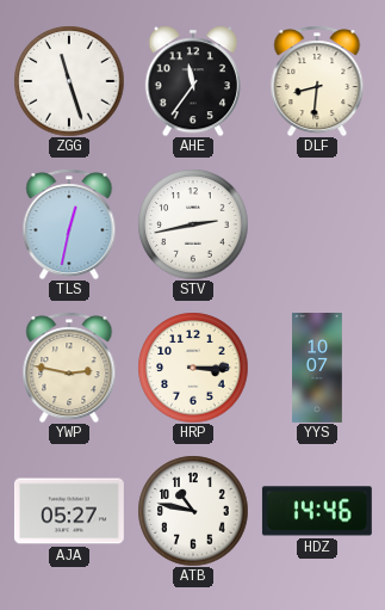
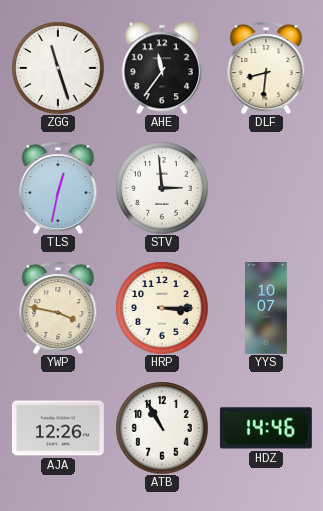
STV: 2:43 -> 2:59
YWP: 2:47 -> 3:47
AJA: 05:27 -> 12:26
ATB: 10:47 -> 10:55
